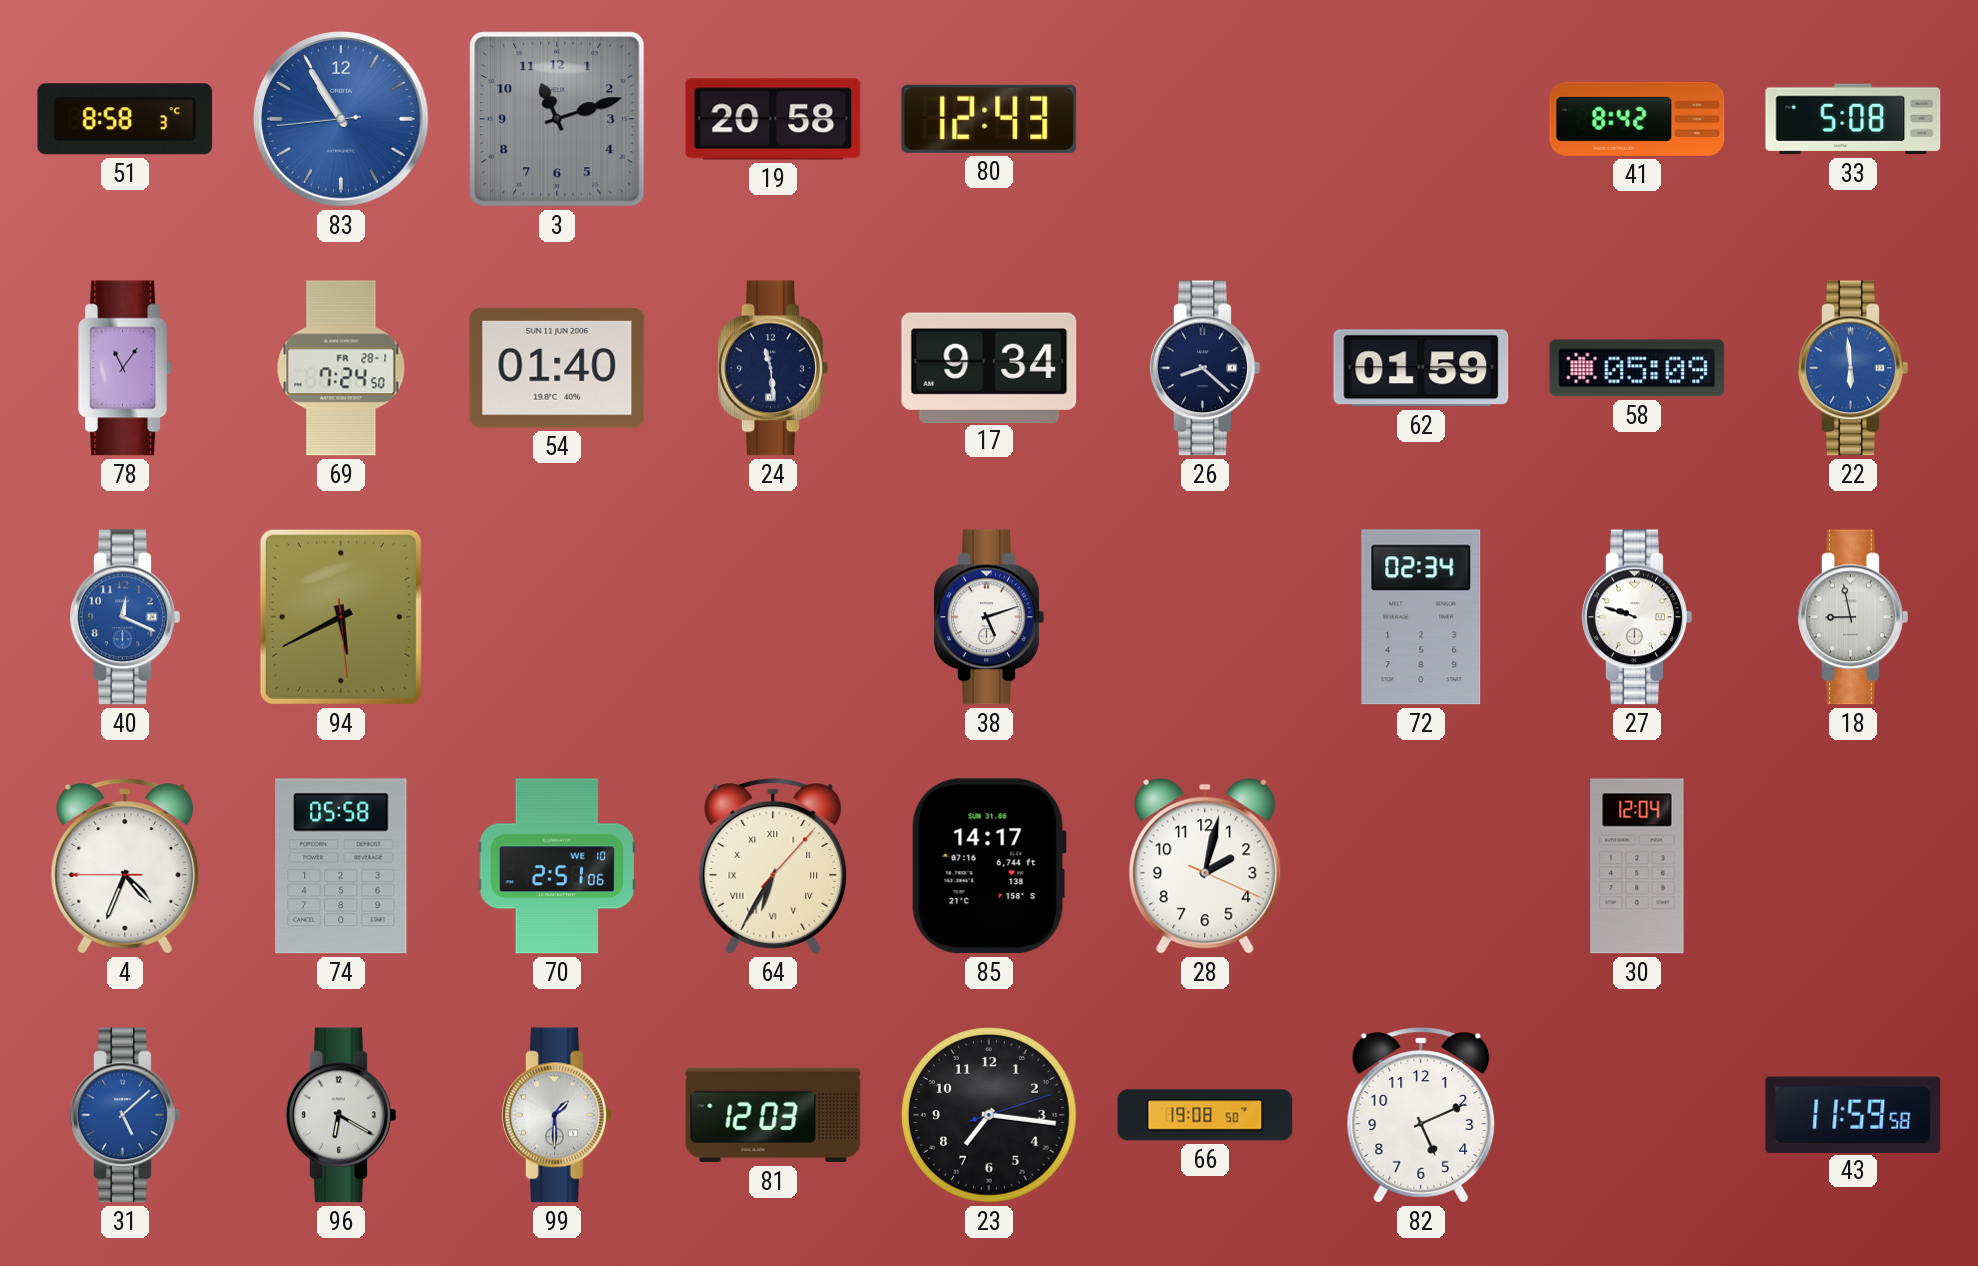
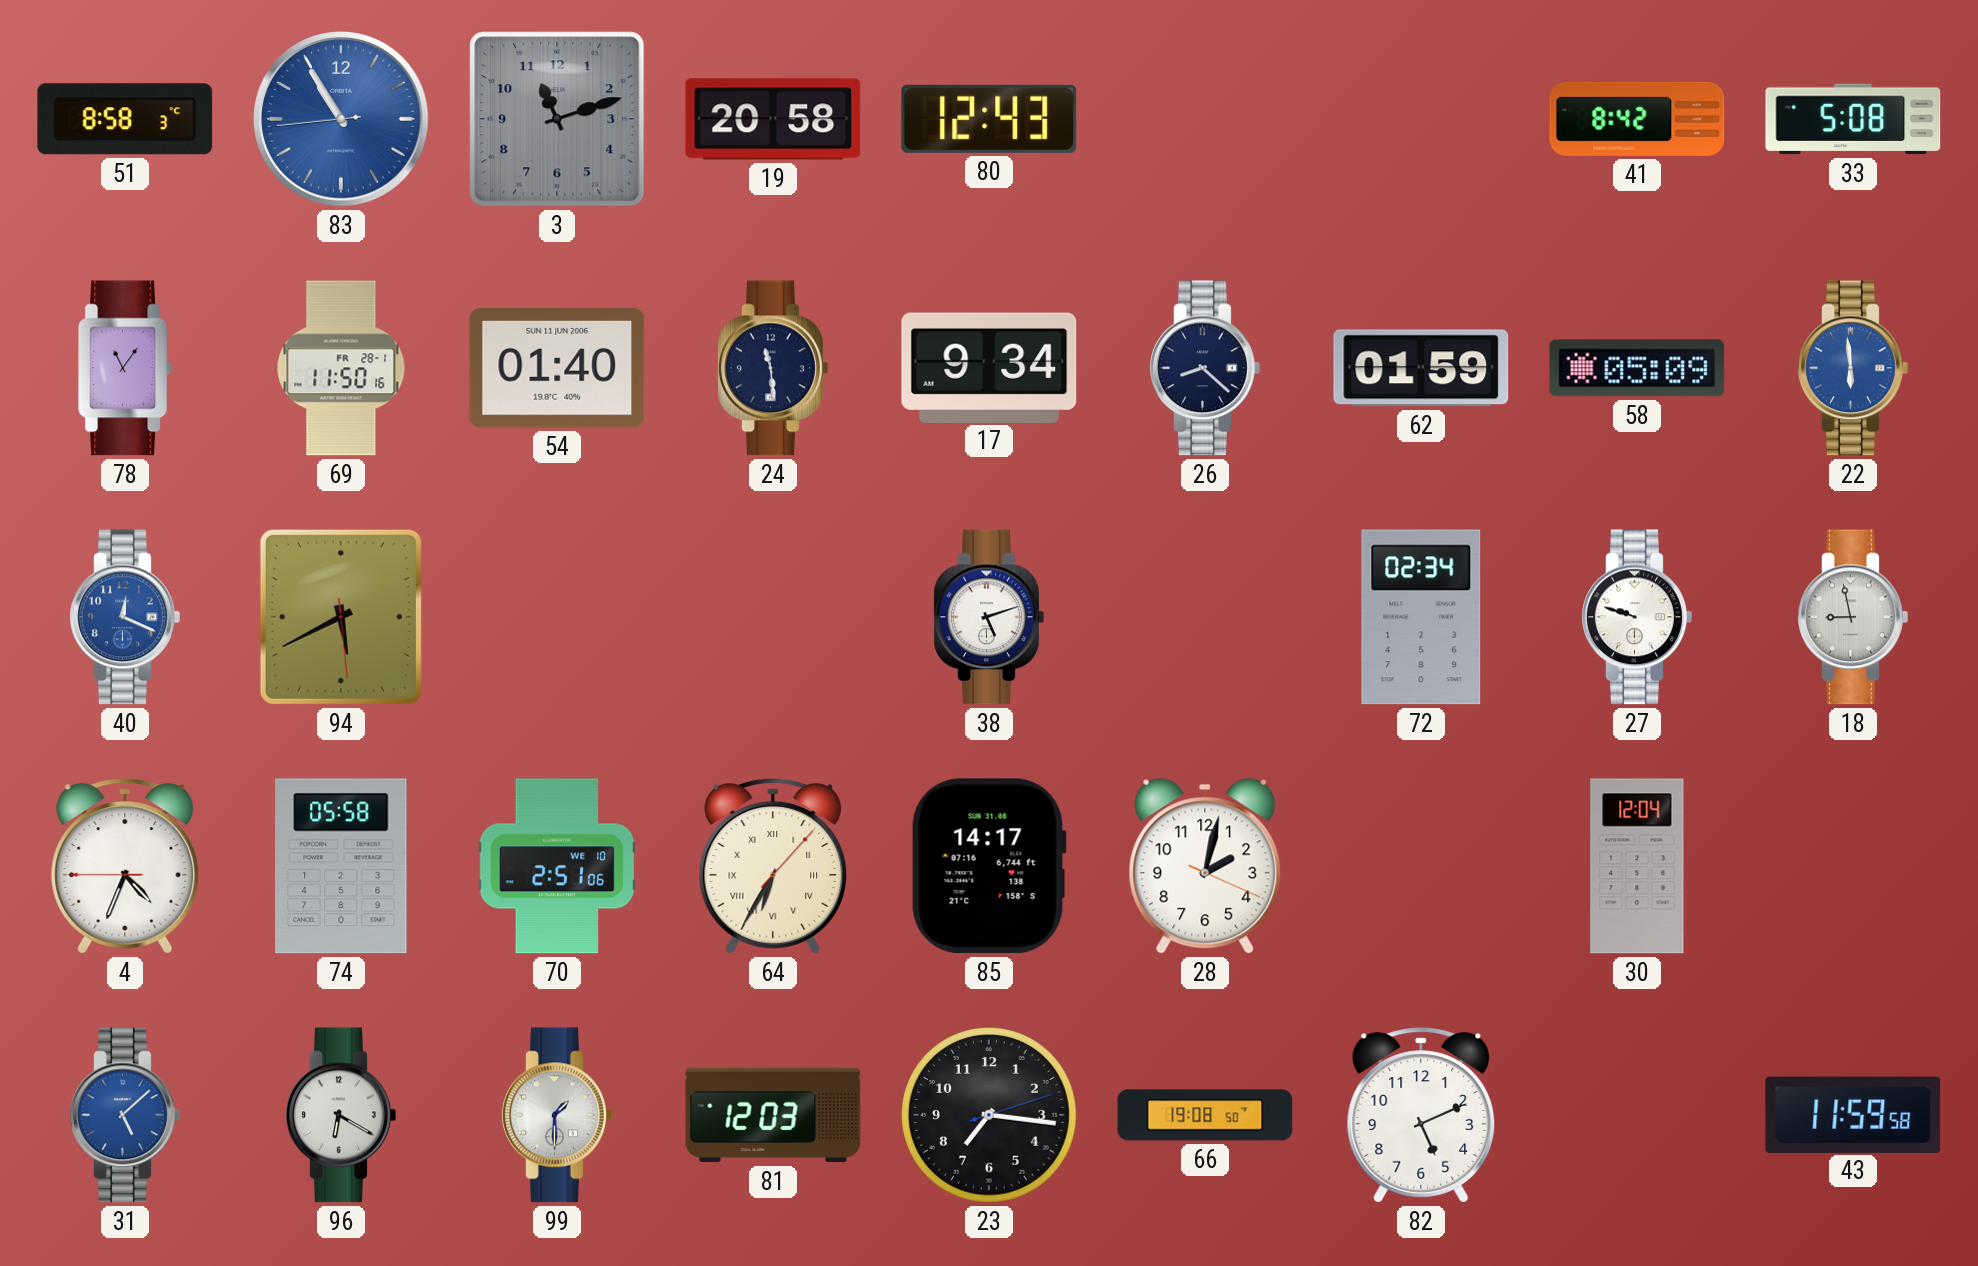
69: 7:24 -> 11:50
